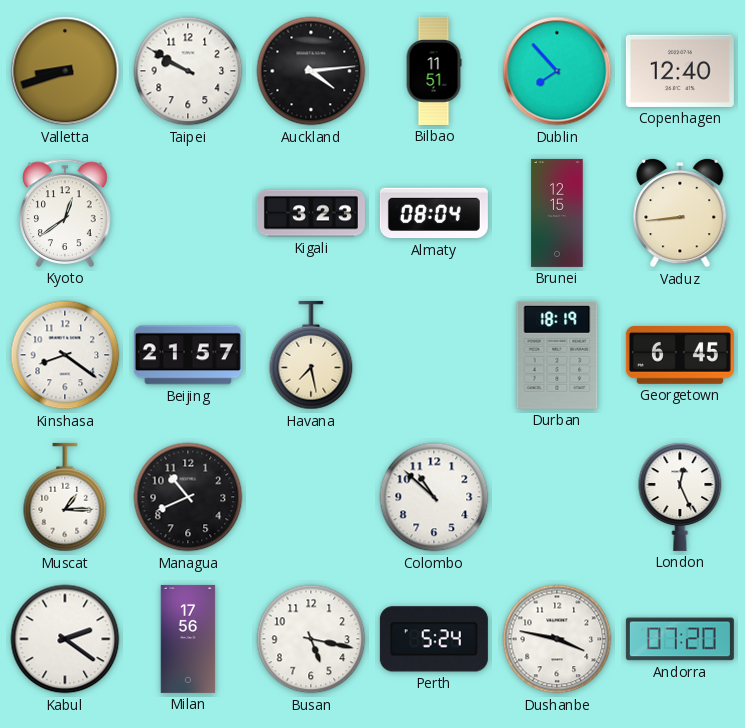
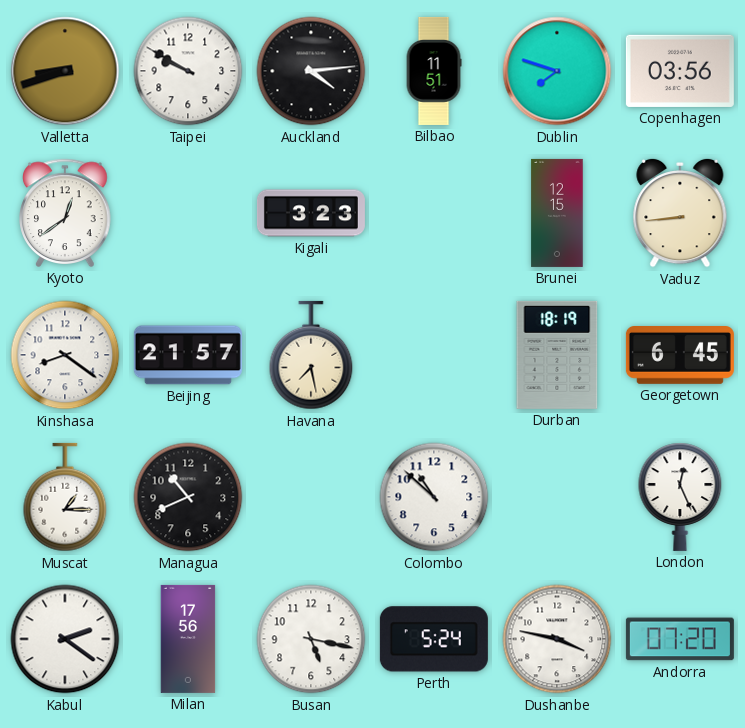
Dublin: 7:53 -> 7:48
Copenhagen: 12:40 -> 03:56
Almaty: 08:04 -> none
